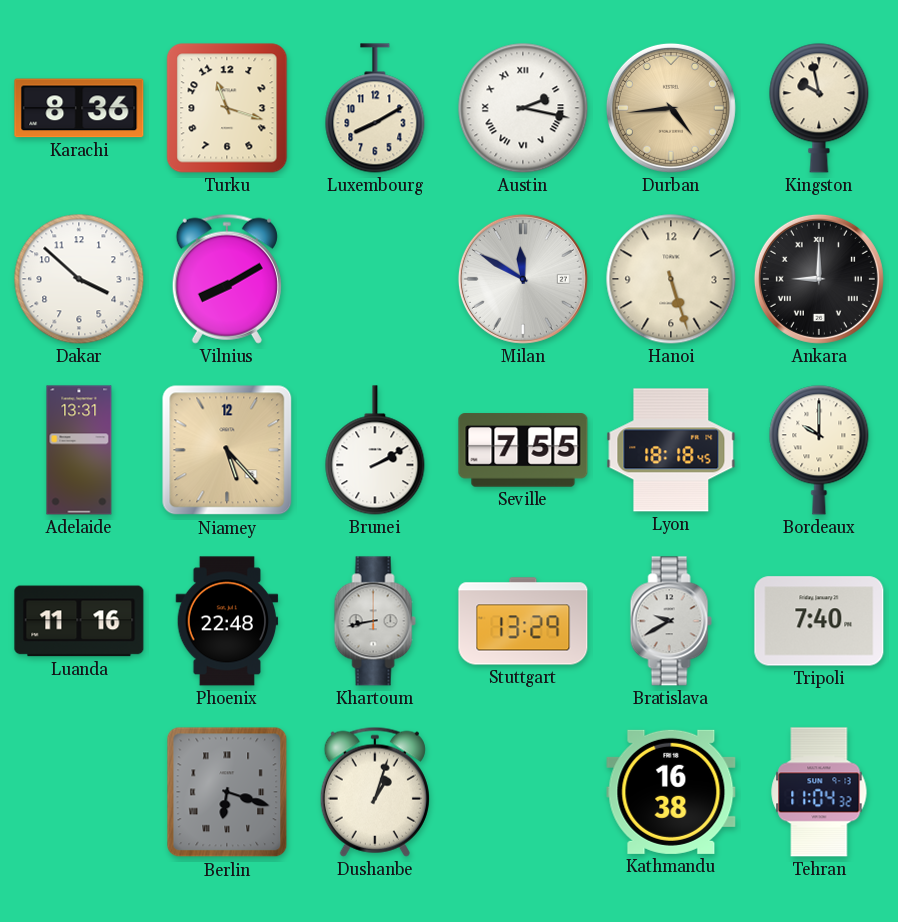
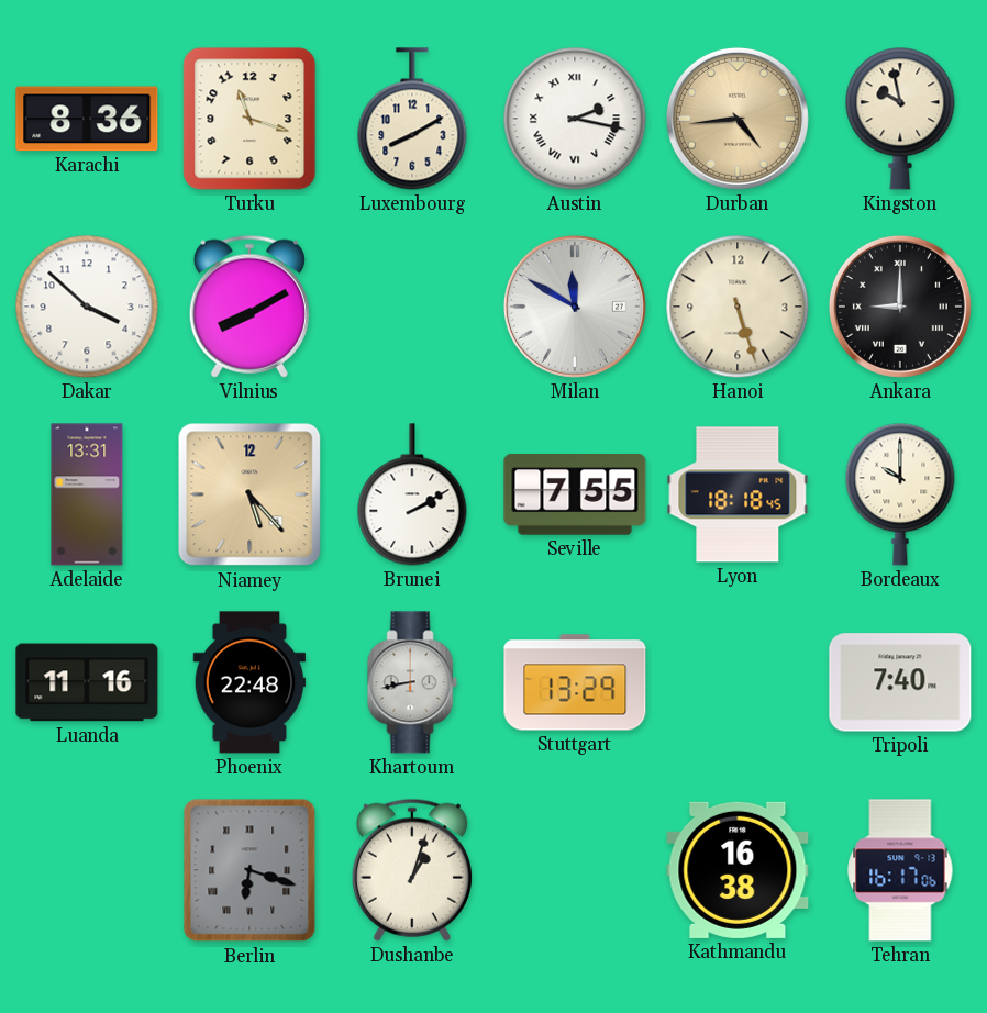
Bratislava: 9:40 -> none
Tehran: 11:04 -> 16:17
